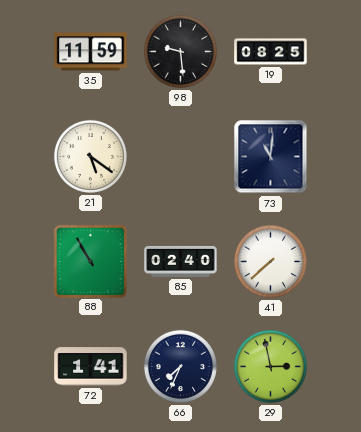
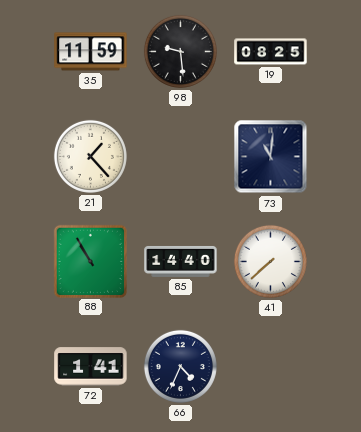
21: 5:21 -> 1:23
85: 02:40 -> 14:40
66: 7:34 -> 4:34
29: 2:58 -> none
